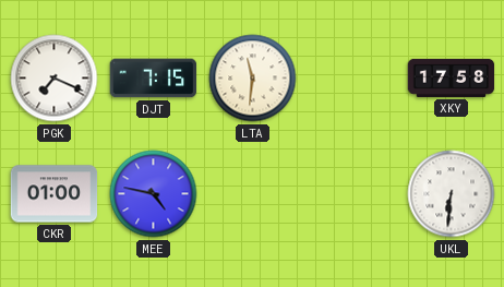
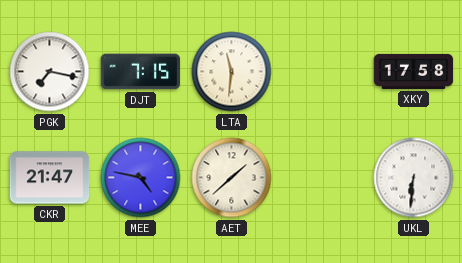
PGK: 7:19 -> 7:17
CKR: 01:00 -> 21:47
AET: none -> 1:38
